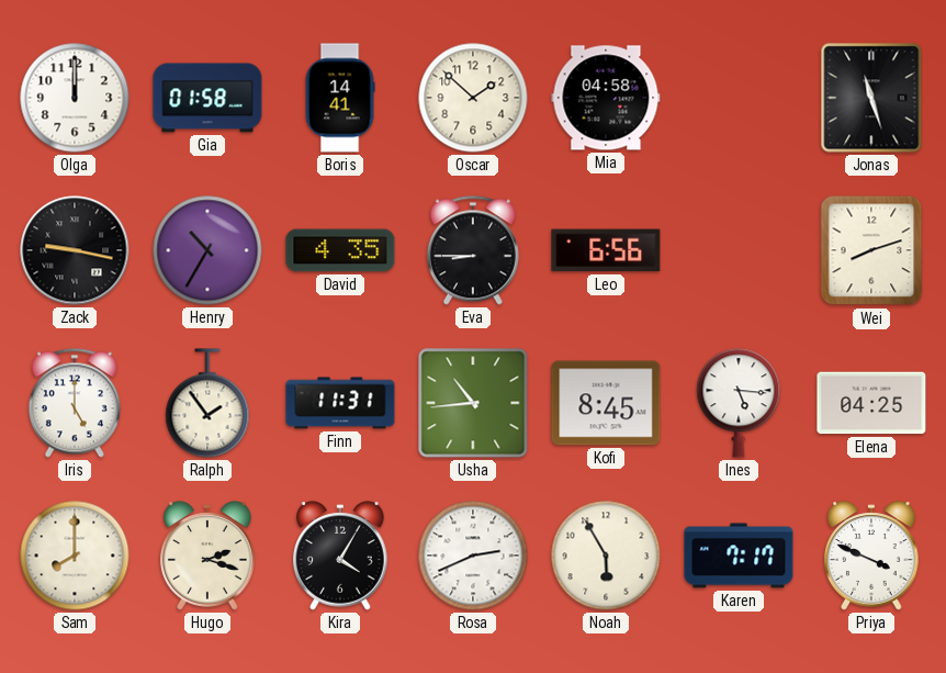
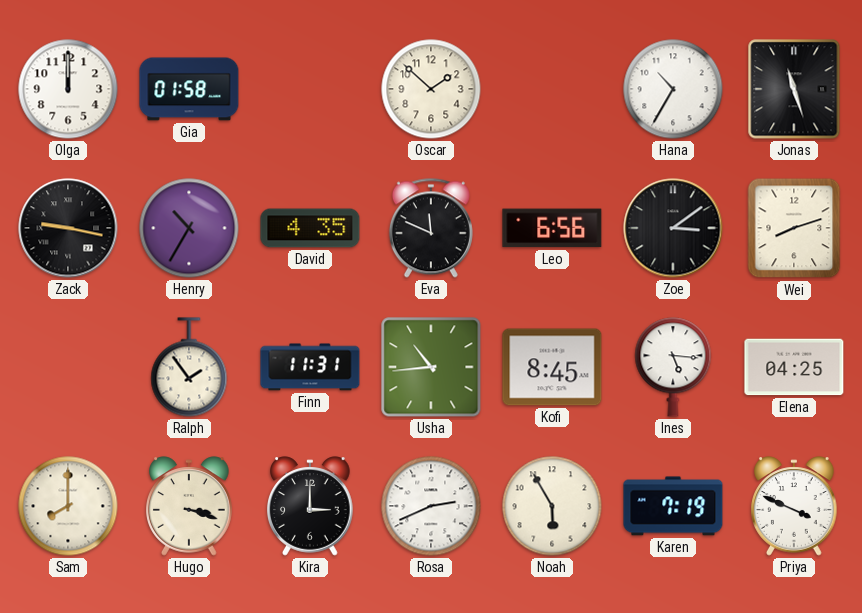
Boris: 14:41 -> none
Mia: 04:58 -> none
Hana: none -> 10:35
Eva: 8:45 -> 11:49
Zoe: none -> 3:09
Iris: 5:00 -> none
Hugo: 2:18 -> 3:18
Kira: 4:05 -> 3:00
Karen: 7:17 -> 7:19
